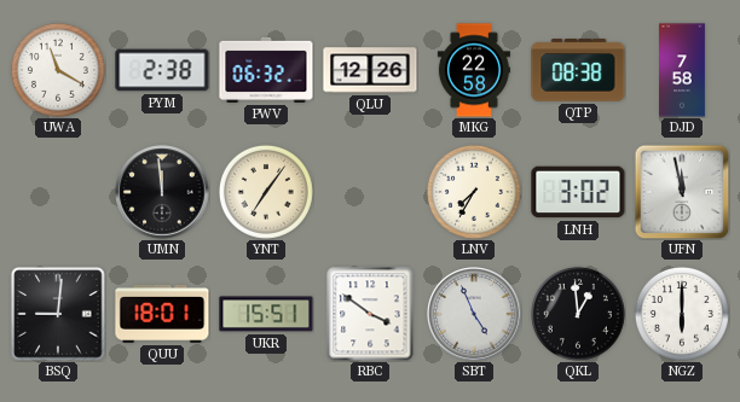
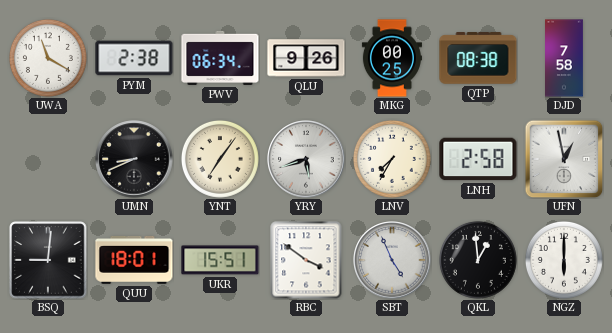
PWV: 06:32 -> 06:34
QLU: 12:26 -> 9:26
MKG: 22:58 -> 00:25
UMN: 11:59 -> 8:41
YRY: none -> 5:42
LNH: 3:02 -> 2:58
UFN: 11:58 -> 12:58
